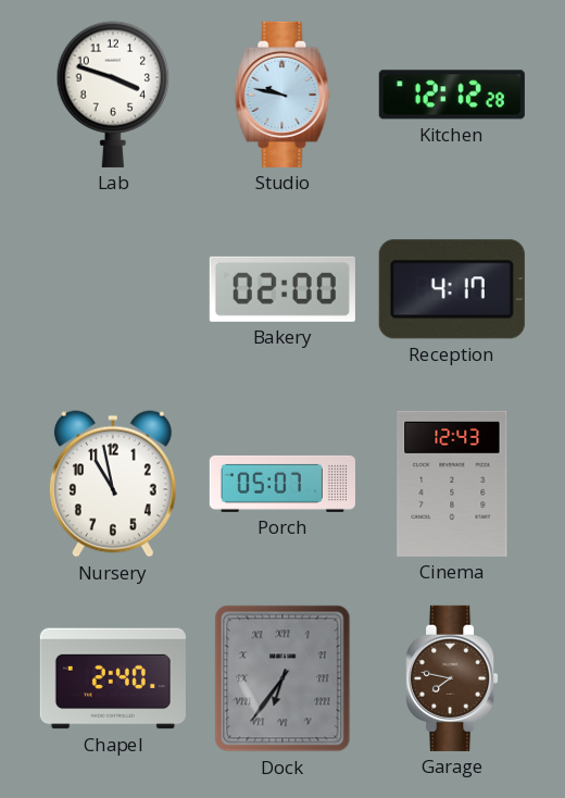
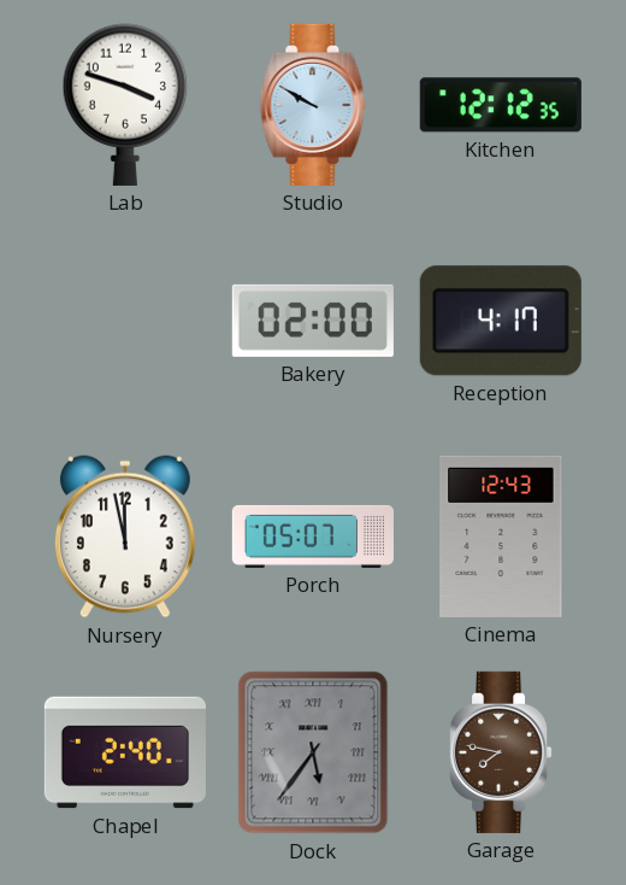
Studio: 9:47 -> 9:50
Kitchen: 12:12:28 -> 12:12:35
Nursery: 10:58 -> 11:58
Dock: 6:36 -> 5:36
